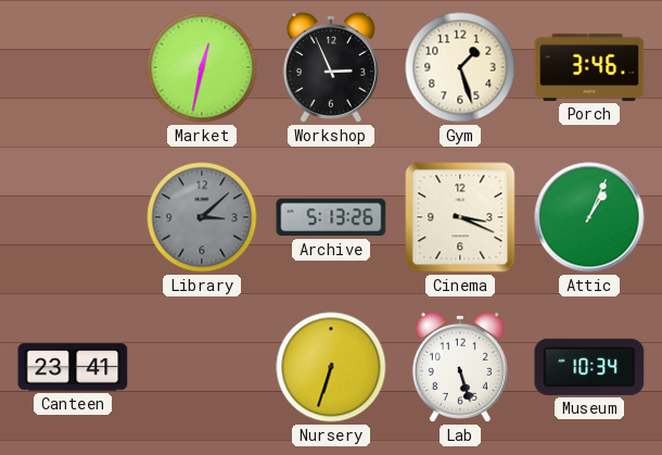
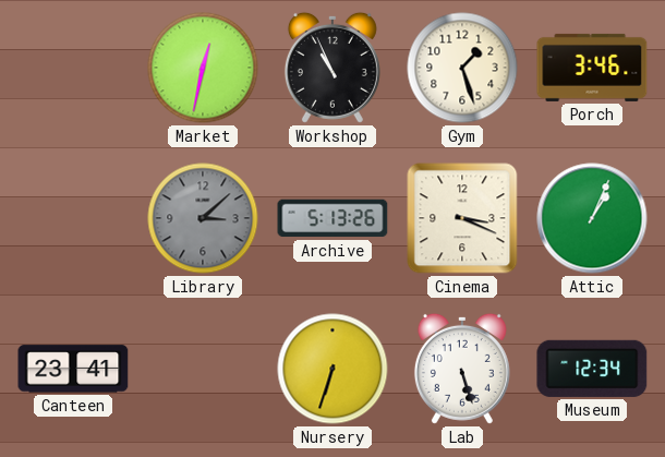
Workshop: 2:56 -> 10:56
Museum: 10:34 -> 12:34
